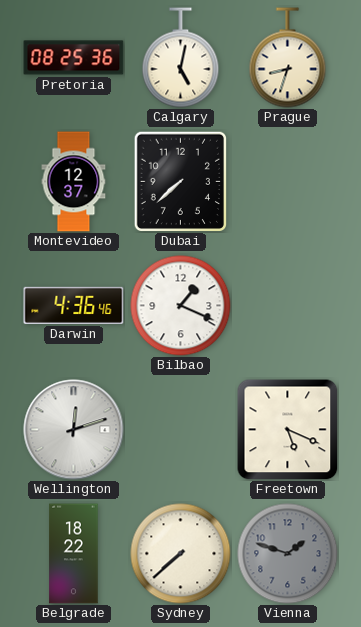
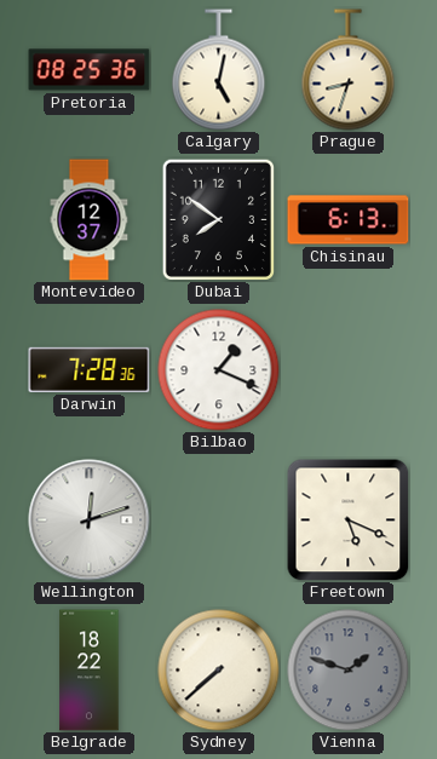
Dubai: 7:38 -> 7:51
Chisinau: none -> 6:13
Darwin: 4:36 -> 7:28
